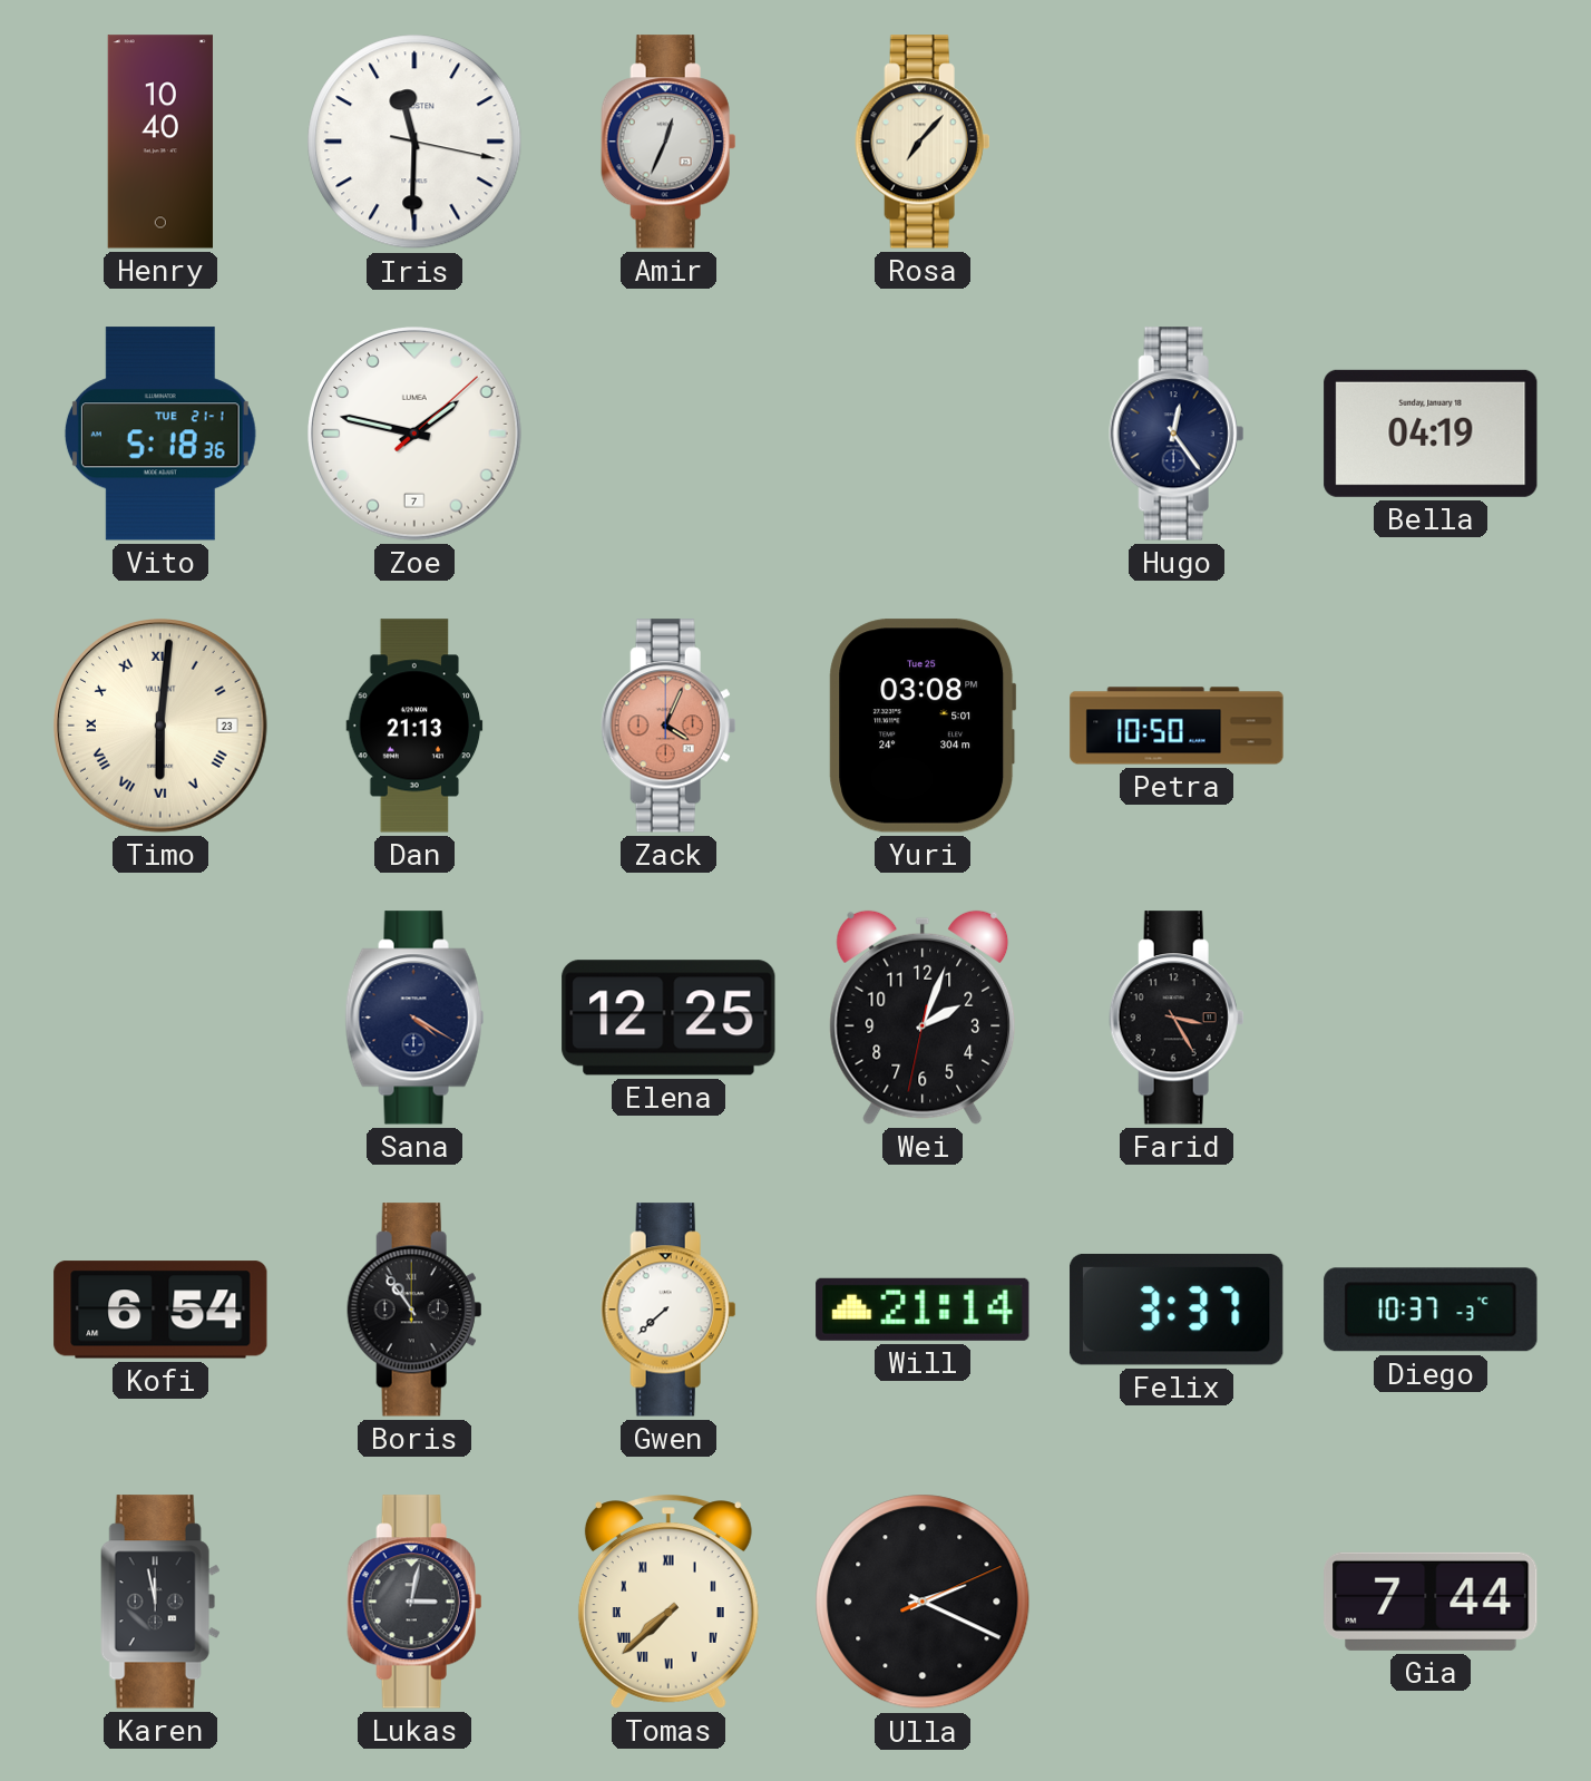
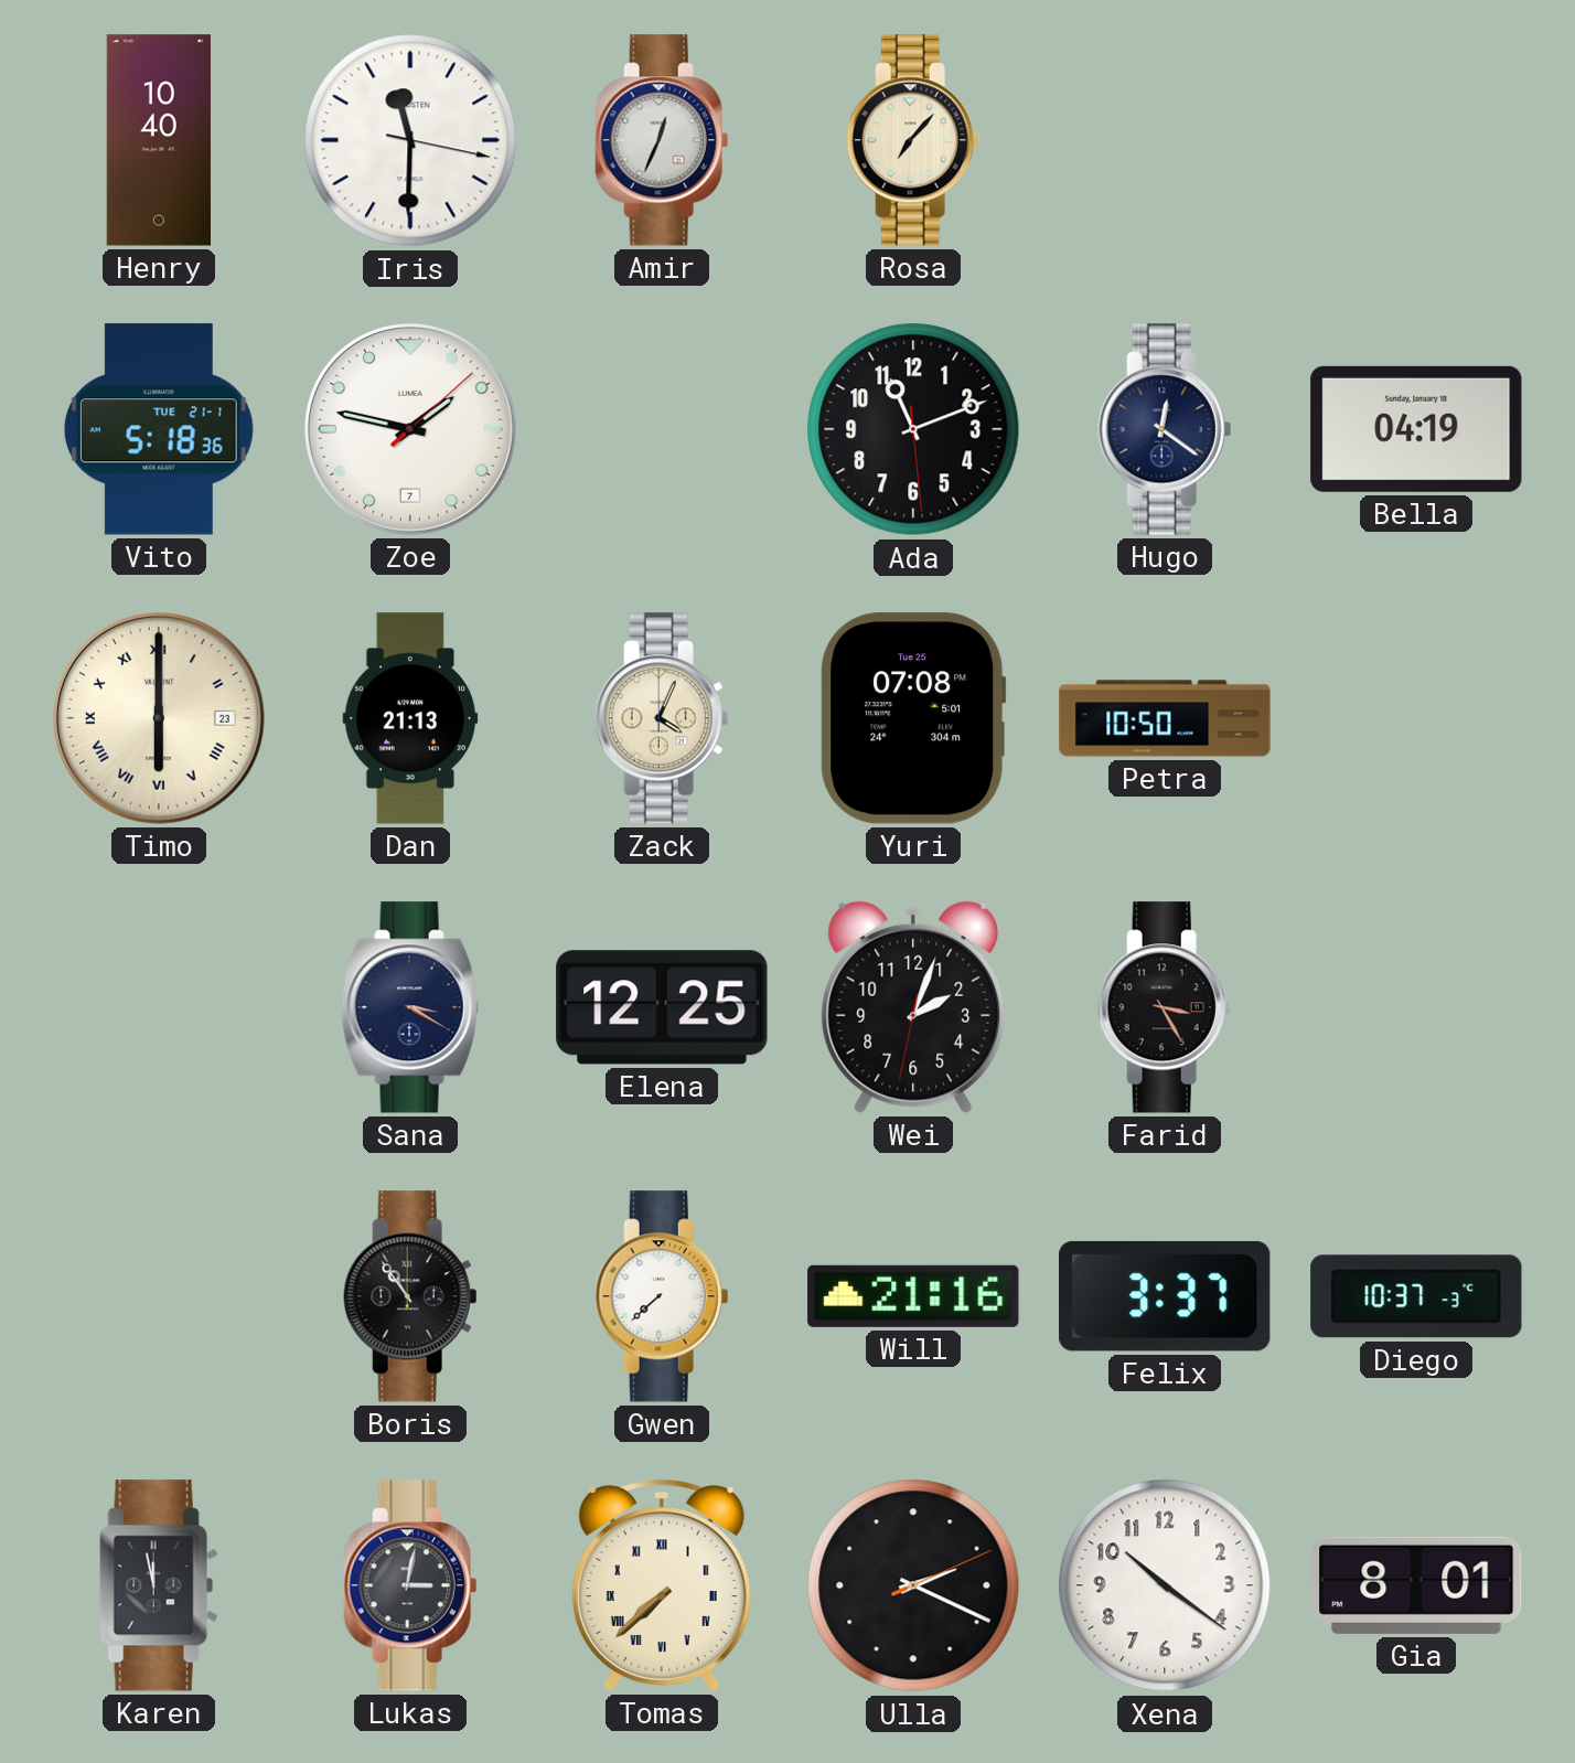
Ada: none -> 11:11
Hugo: 12:24 -> 12:21
Timo: 6:01 -> 6:00
Zack dial: salmon -> cream
Yuri: 03:08 -> 07:08
Sana: 4:20 -> 3:20
Kofi: 6:54 -> none
Will: 21:14 -> 21:16
Xena: none -> 10:21
Gia: 7:44 -> 8:01
